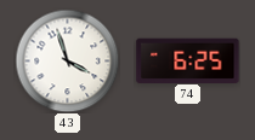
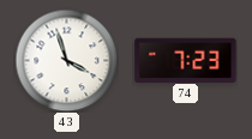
74: 6:25 -> 7:23
